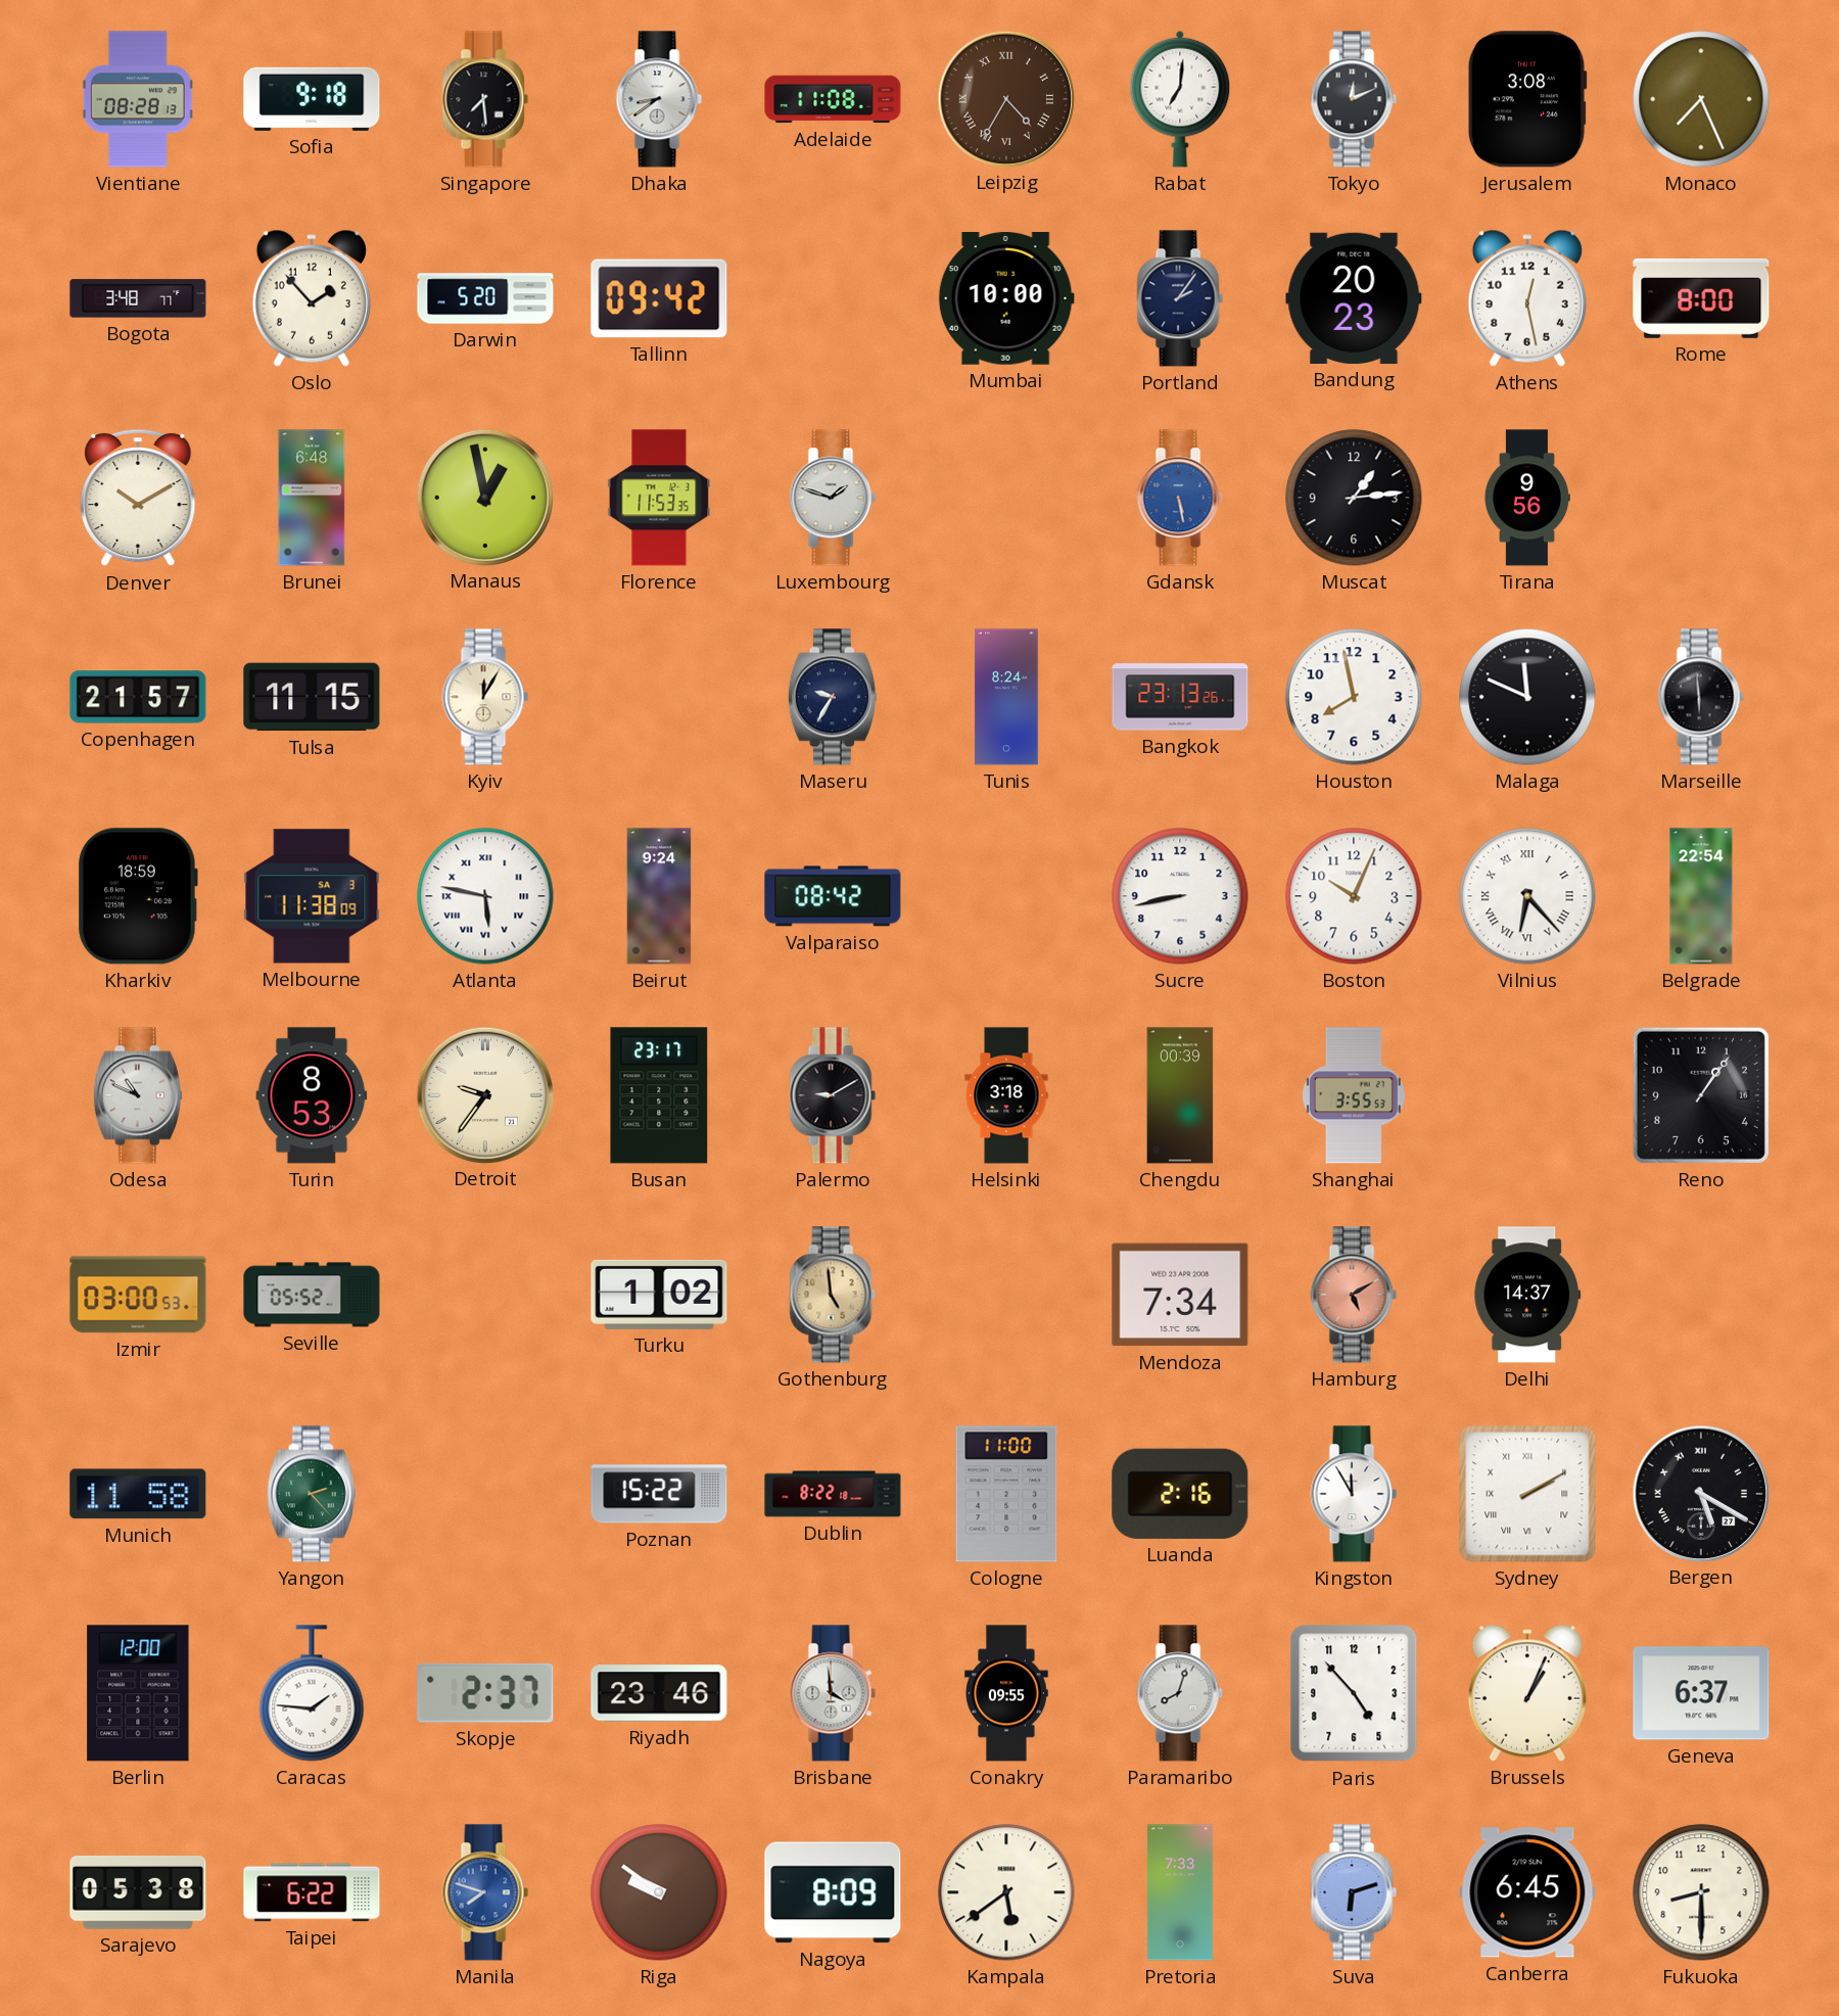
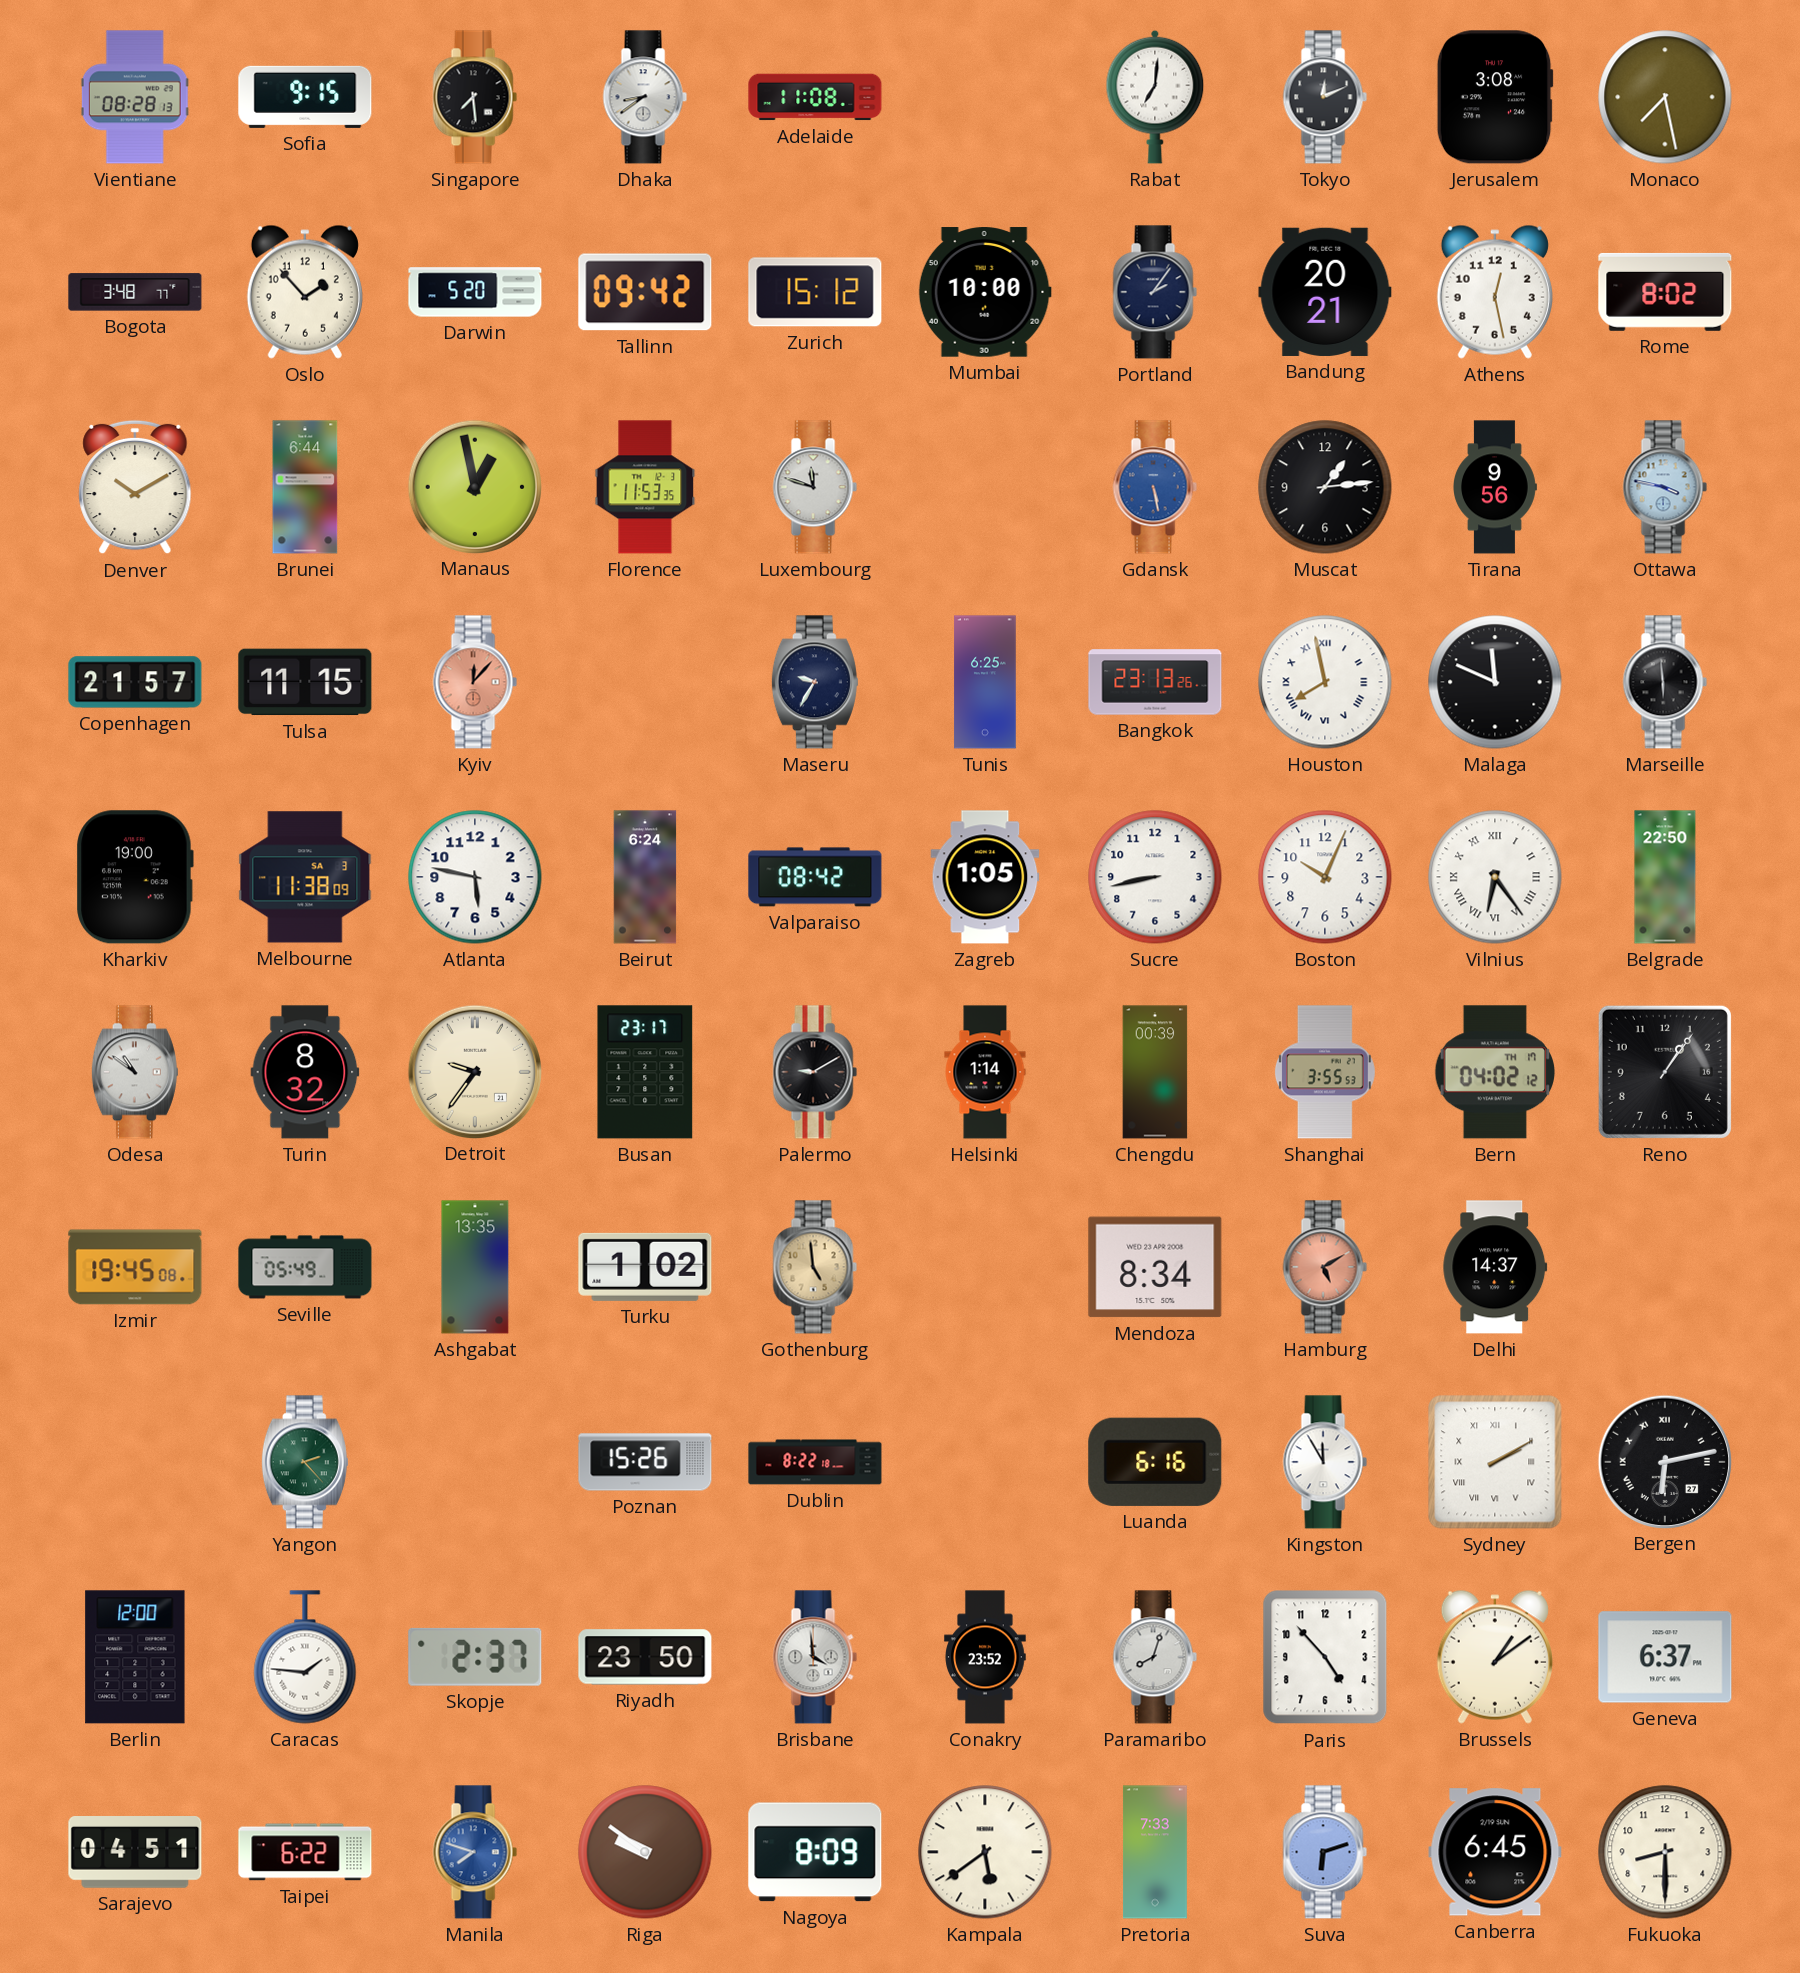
Sofia: 9:18 -> 9:15
Leipzig: 4:35 -> none
Monaco: 7:26 -> 7:28
Zurich: none -> 15:12
Bandung: 20:23 -> 20:21
Rome: 8:00 -> 8:02
Brunei: 6:48 -> 6:44
Luxembourg: 1:48 -> 11:48
Ottawa: none -> 3:47
Kyiv: 12:05 -> 12:07
Kyiv dial: cream -> salmon
Tunis: 8:24 -> 6:25
Houston numerals: Arabic -> Roman
Kharkiv: 18:59 -> 19:00
Atlanta numerals: Roman -> Arabic
Beirut: 9:24 -> 6:24
Zagreb: none -> 1:05
Vilnius: 6:23 -> 6:24
Belgrade: 22:54 -> 22:50
Odesa: 10:49 -> 10:51
Turin: 8:53 -> 8:32
Helsinki: 3:18 -> 1:14
Bern: none -> 04:02
Izmir: 03:00 -> 19:45
Seville: 05:52 -> 05:49
Ashgabat: none -> 13:35
Mendoza: 7:34 -> 8:34
Munich: 11:58 -> none
Poznan: 15:22 -> 15:26
Cologne: 11:00 -> none
Luanda: 2:16 -> 6:16
Bergen: 5:20 -> 6:13
Riyadh: 23:46 -> 23:50
Conakry: 09:55 -> 23:52
Brussels: 1:04 -> 1:09
Sarajevo: 05:38 -> 04:51
